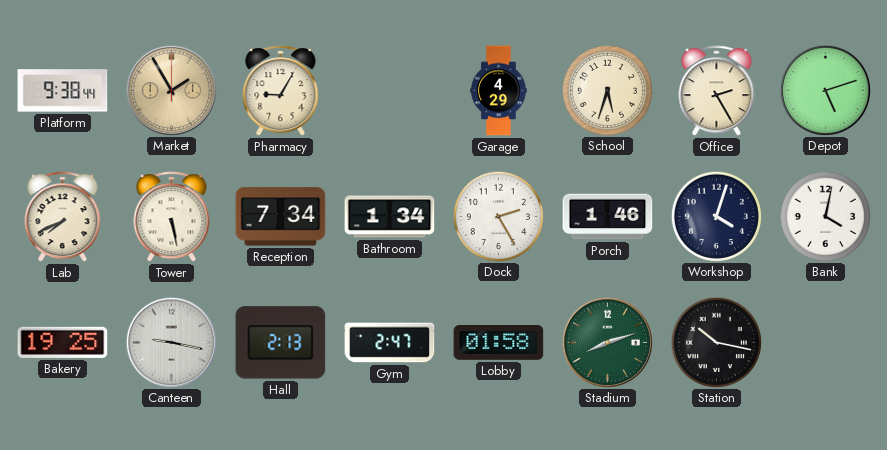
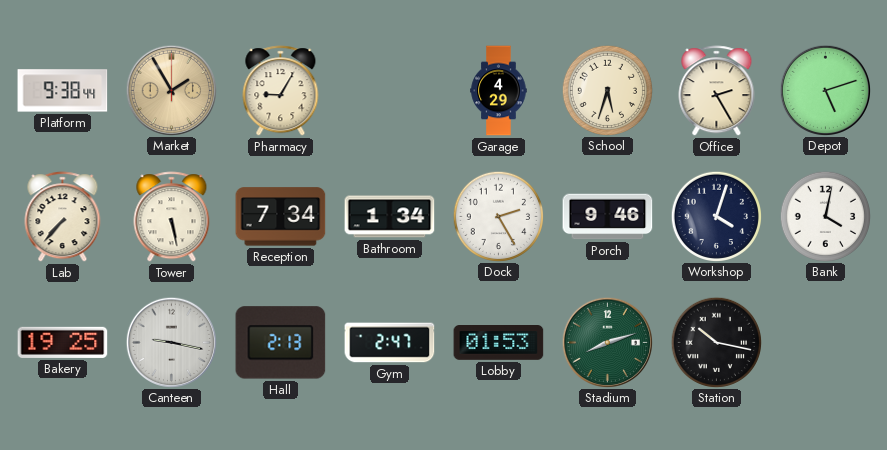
Lab: 7:41 -> 7:37
Porch: 1:46 -> 9:46
Lobby: 01:58 -> 01:53
